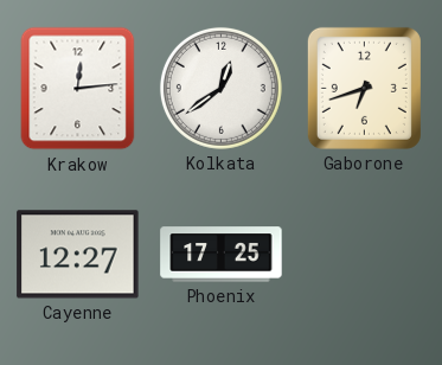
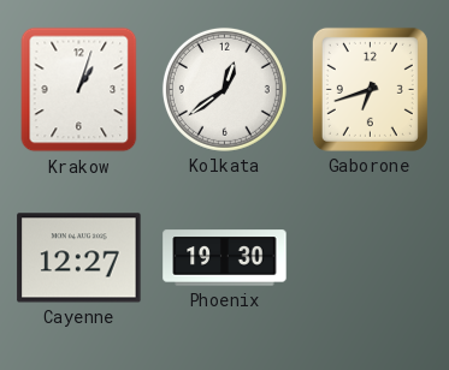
Krakow: 12:14 -> 1:03
Phoenix: 17:25 -> 19:30
